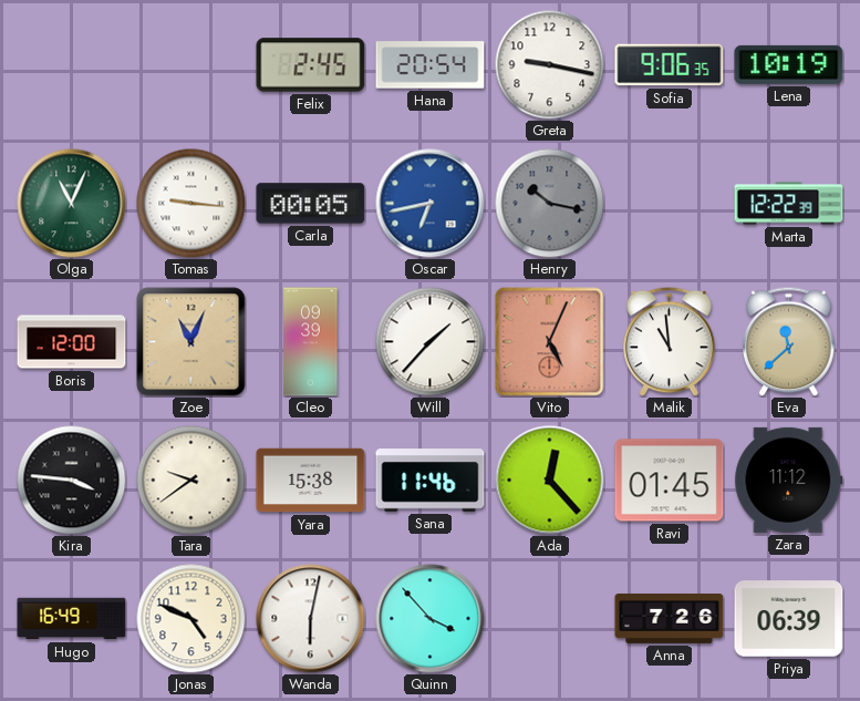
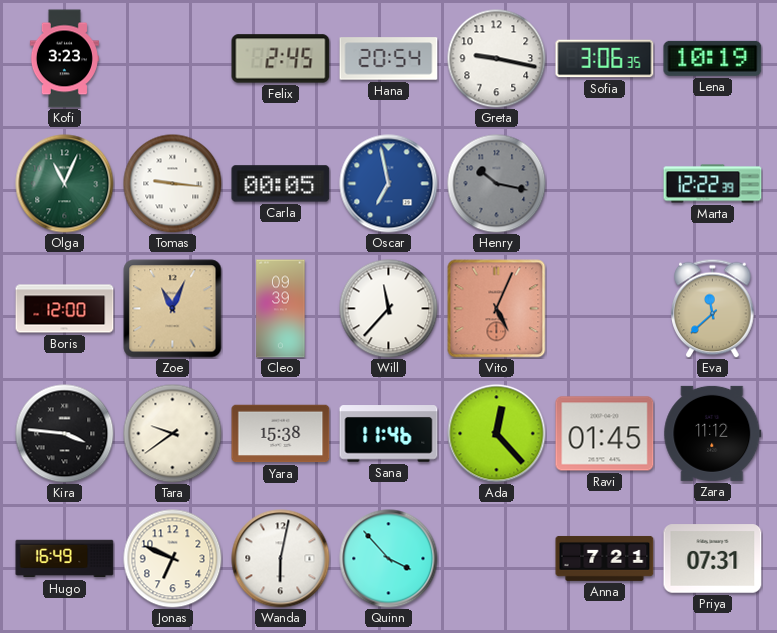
Kofi: none -> 3:23
Sofia: 9:06 -> 3:06
Oscar: 6:43 -> 6:58
Will: 1:37 -> 11:37
Malik: 10:59 -> none
Jonas: 4:49 -> 6:49
Anna: 7:26 -> 7:21
Priya: 06:39 -> 07:31
